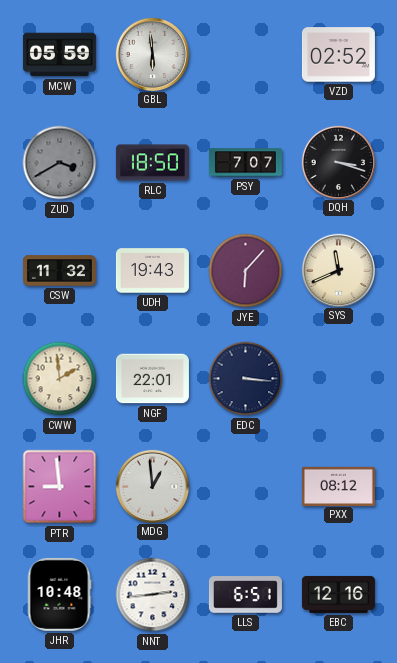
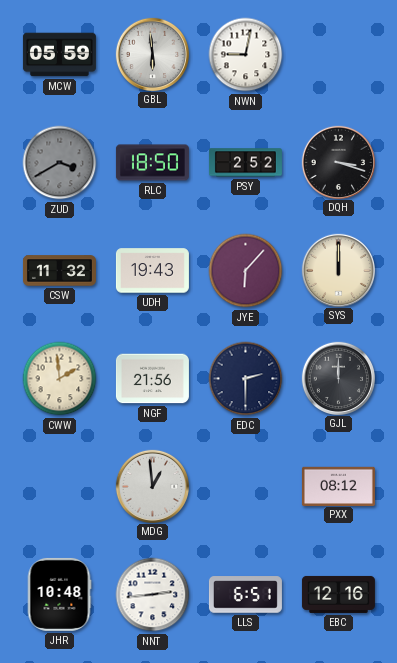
NWN: none -> 9:02
VZD: 02:52 -> none
PSY: 7:07 -> 2:52
SYS: 11:41 -> 12:00
NGF: 22:01 -> 21:56
EDC: 3:16 -> 2:30
GJL: none -> 12:00
PTR: 8:59 -> none
